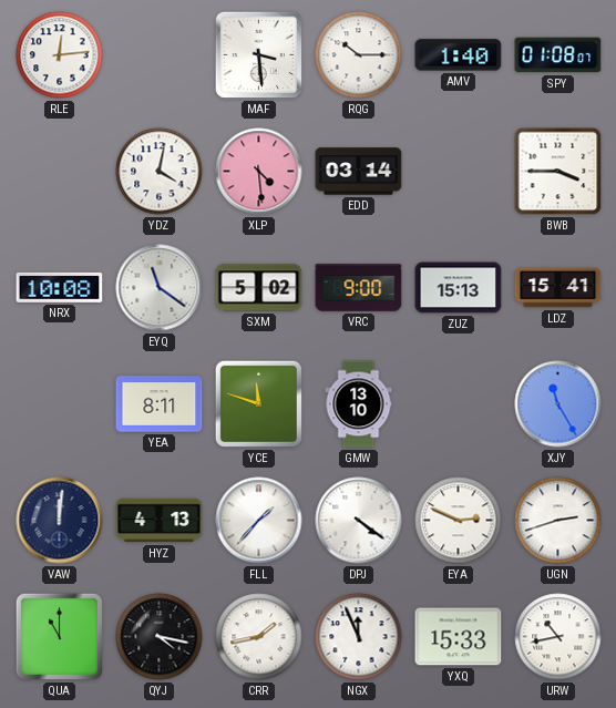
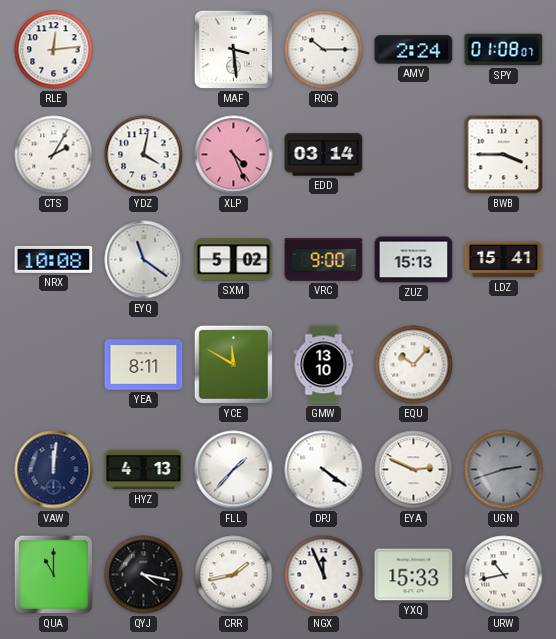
AMV: 1:40 -> 2:24
CTS: none -> 2:05
XLP: 4:29 -> 4:26
YCE: 11:48 -> 11:50
EQU: none -> 10:07
XJY: 11:25 -> none
UGN dial: white -> grey
